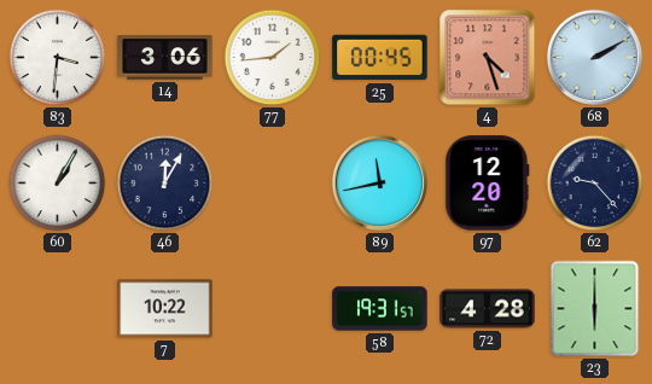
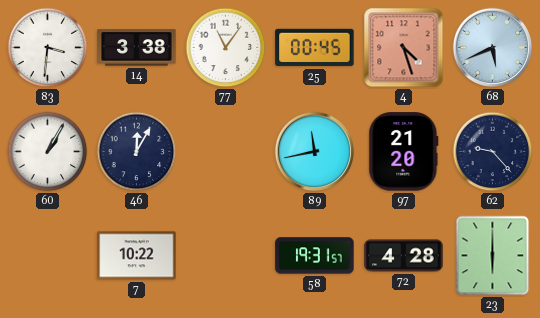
14: 3:06 -> 3:38
77: 1:44 -> 11:06
68: 2:10 -> 5:41
97: 12:20 -> 21:20
